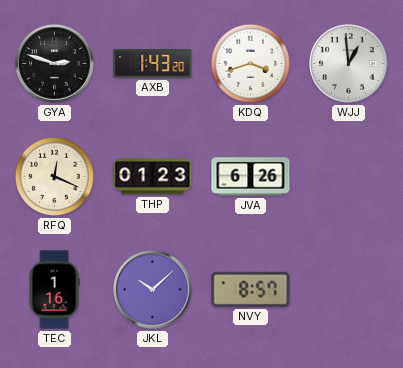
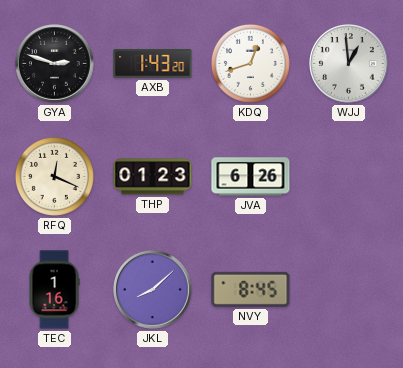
KDQ: 3:42 -> 12:42
JKL: 10:08 -> 8:08
NVY: 8:57 -> 8:45
